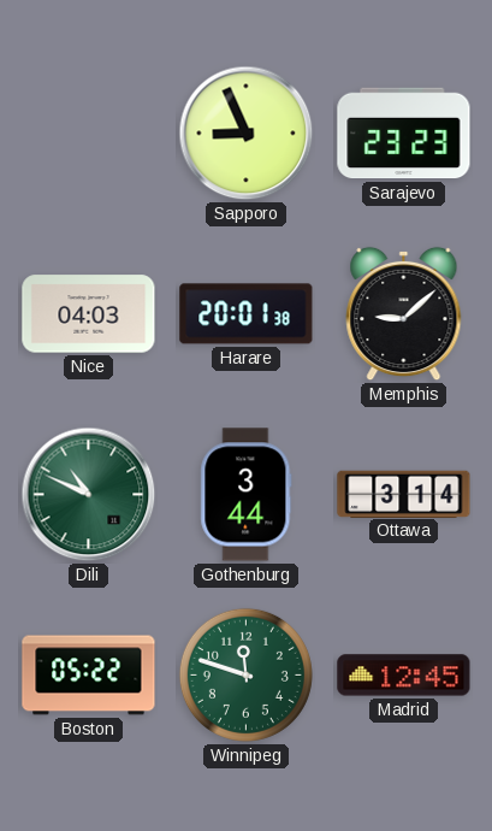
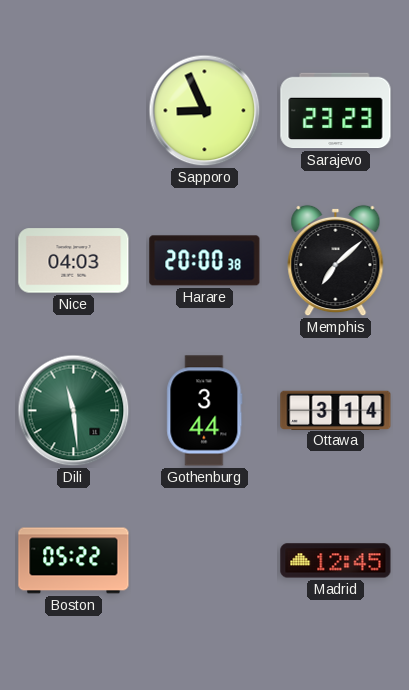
Harare: 20:01 -> 20:00
Memphis: 9:08 -> 7:08
Dili: 10:49 -> 11:29
Winnipeg: 11:48 -> none
